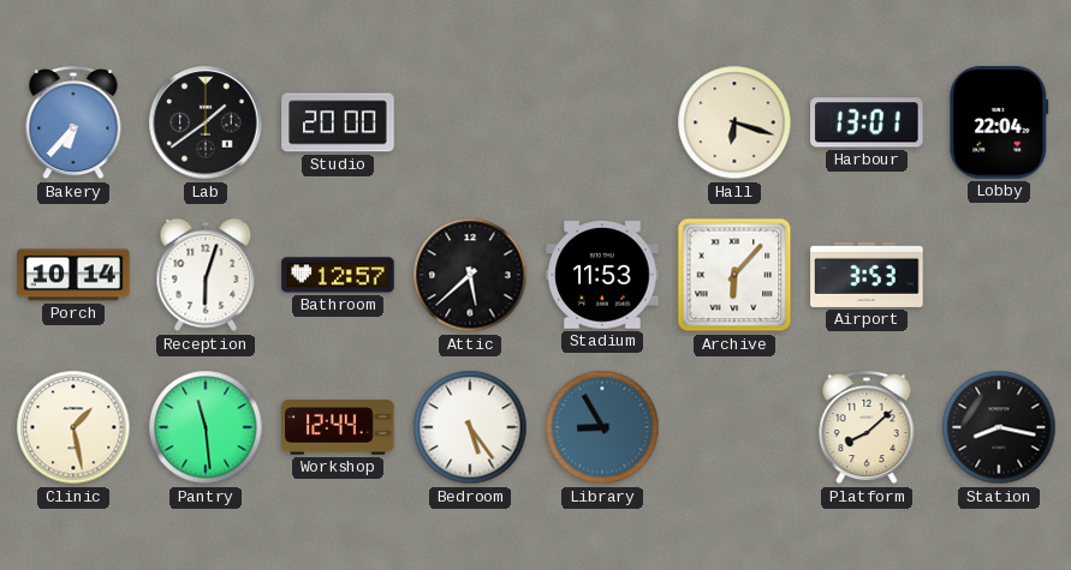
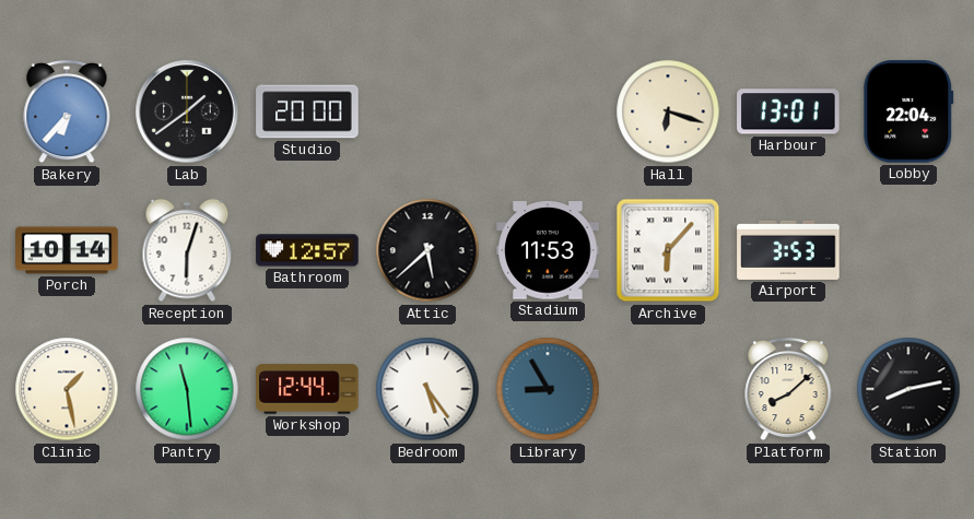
Station: 8:17 -> 8:13
